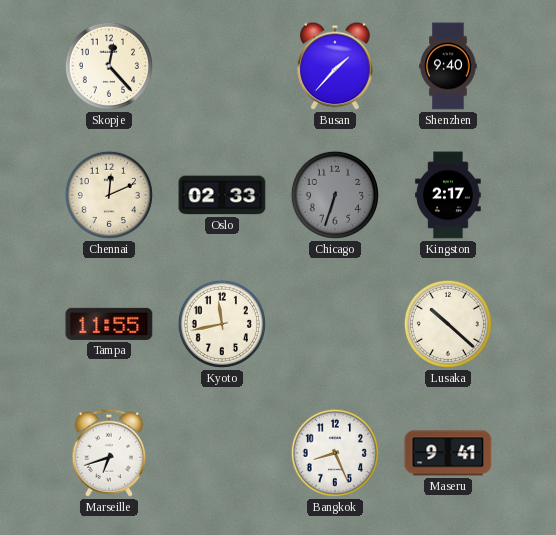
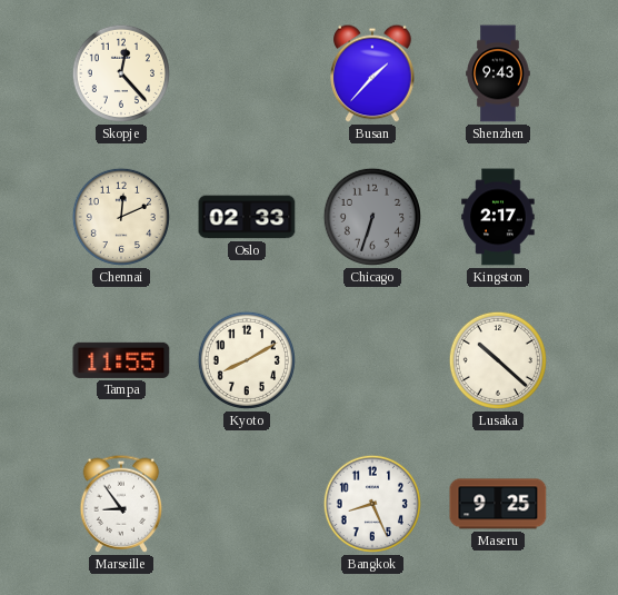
Shenzhen: 9:40 -> 9:43
Kyoto: 11:43 -> 8:10
Marseille: 6:42 -> 8:54
Maseru: 9:41 -> 9:25
